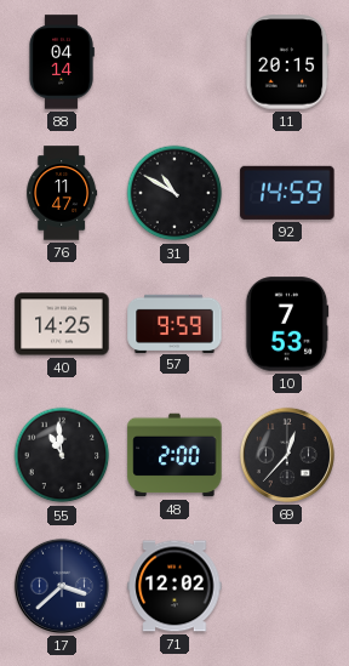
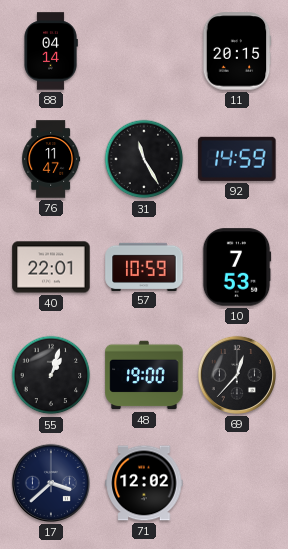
31: 10:50 -> 11:25
40: 14:25 -> 22:01
57: 9:59 -> 10:59
55: 10:59 -> 1:03
48: 2:00 -> 19:00
